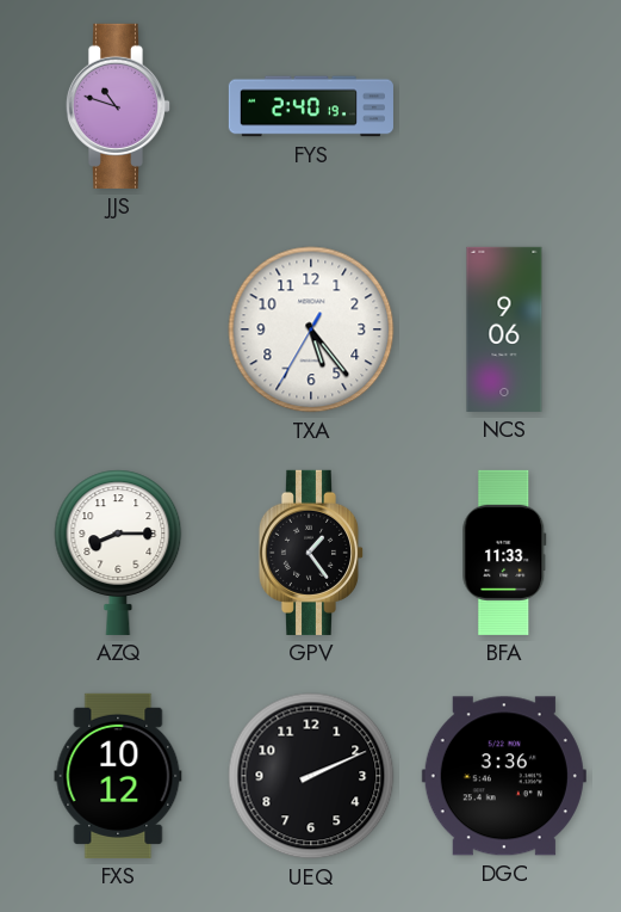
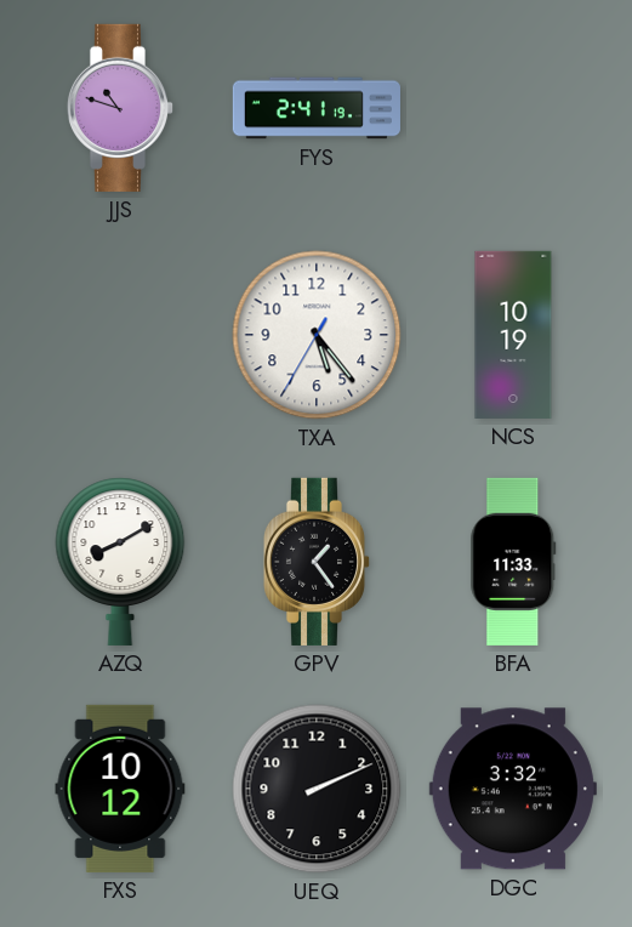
FYS: 2:40 -> 2:41
NCS: 9:06 -> 10:19
AZQ: 8:15 -> 8:10
DGC: 3:36 -> 3:32
